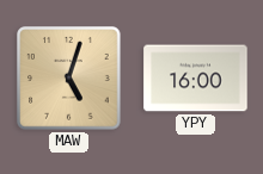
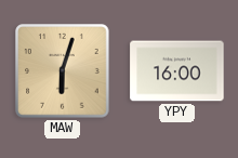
MAW: 5:03 -> 6:03
